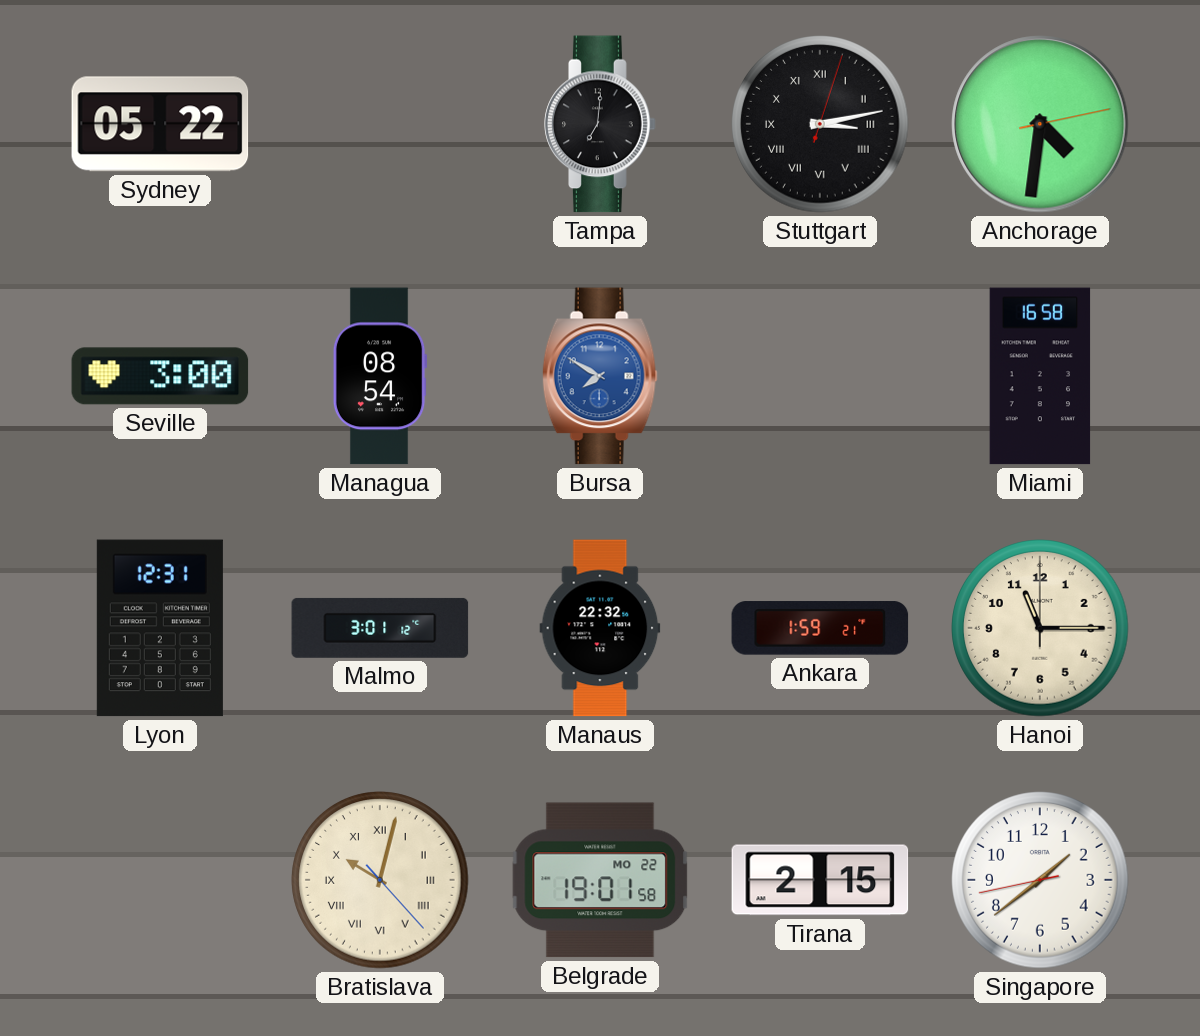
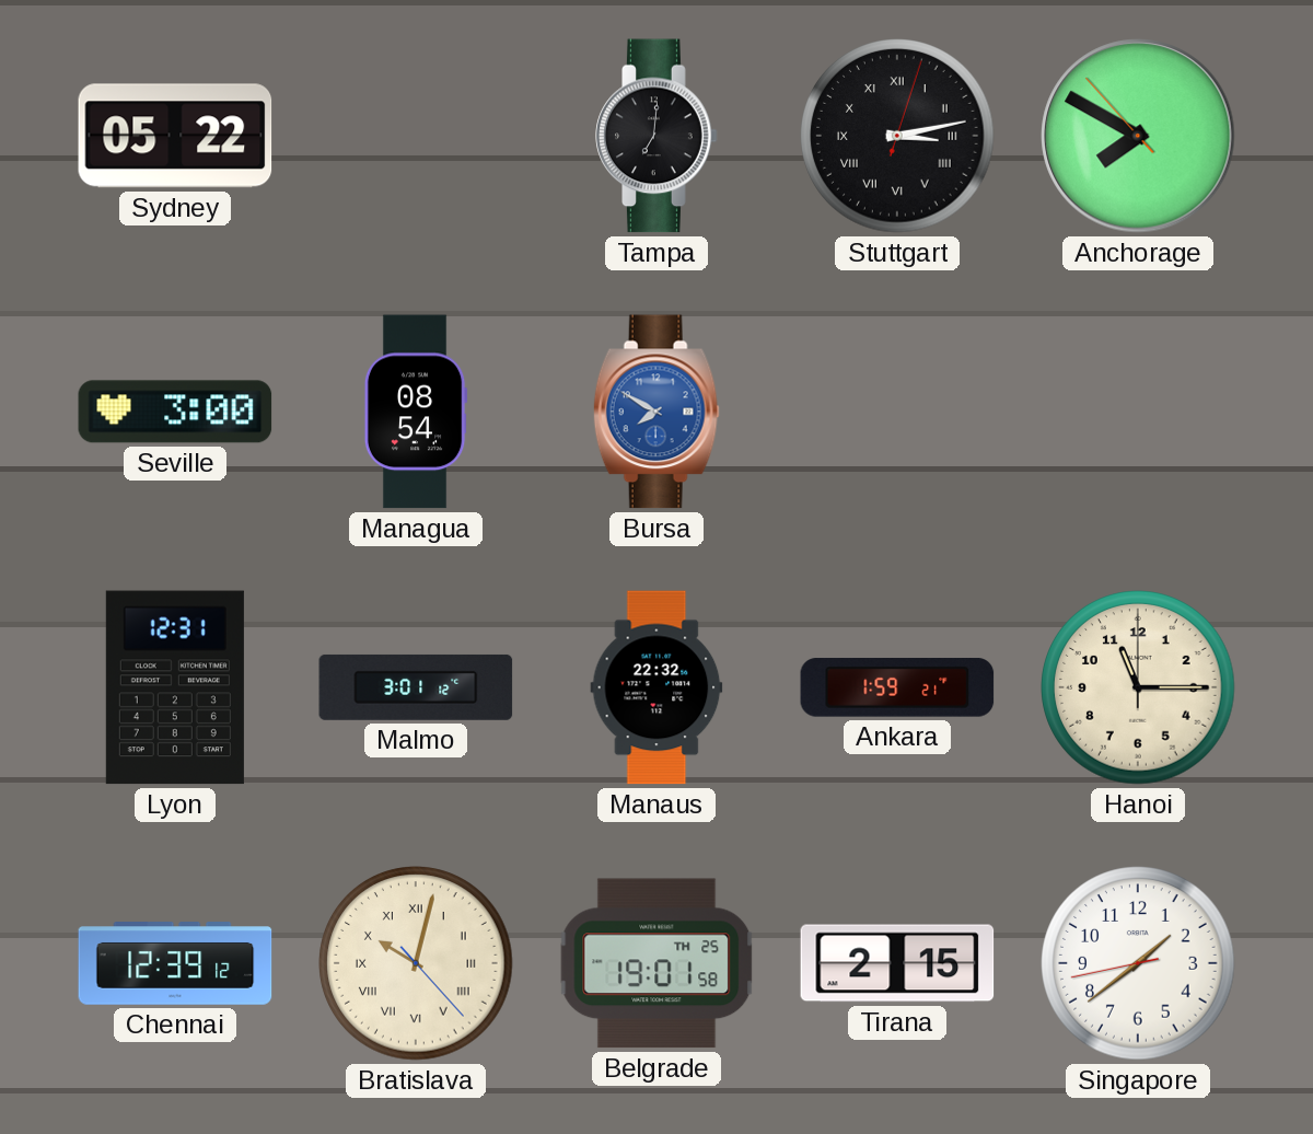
Anchorage: 4:31 -> 7:49
Miami: 16:58 -> none
Chennai: none -> 12:39
Belgrade date: MO 22 -> TH 25
